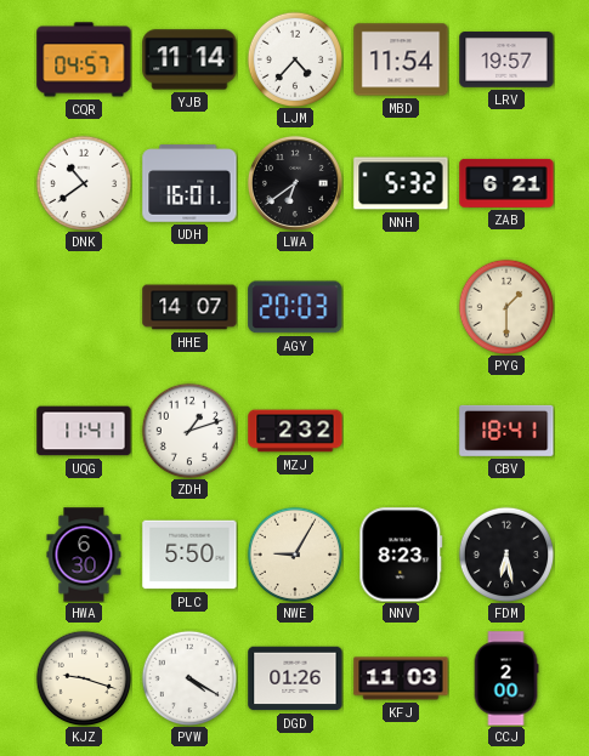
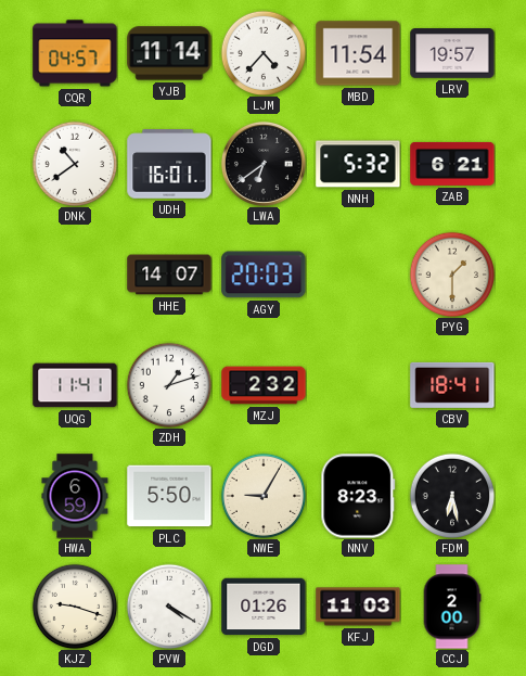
HWA: 6:30 -> 6:59
